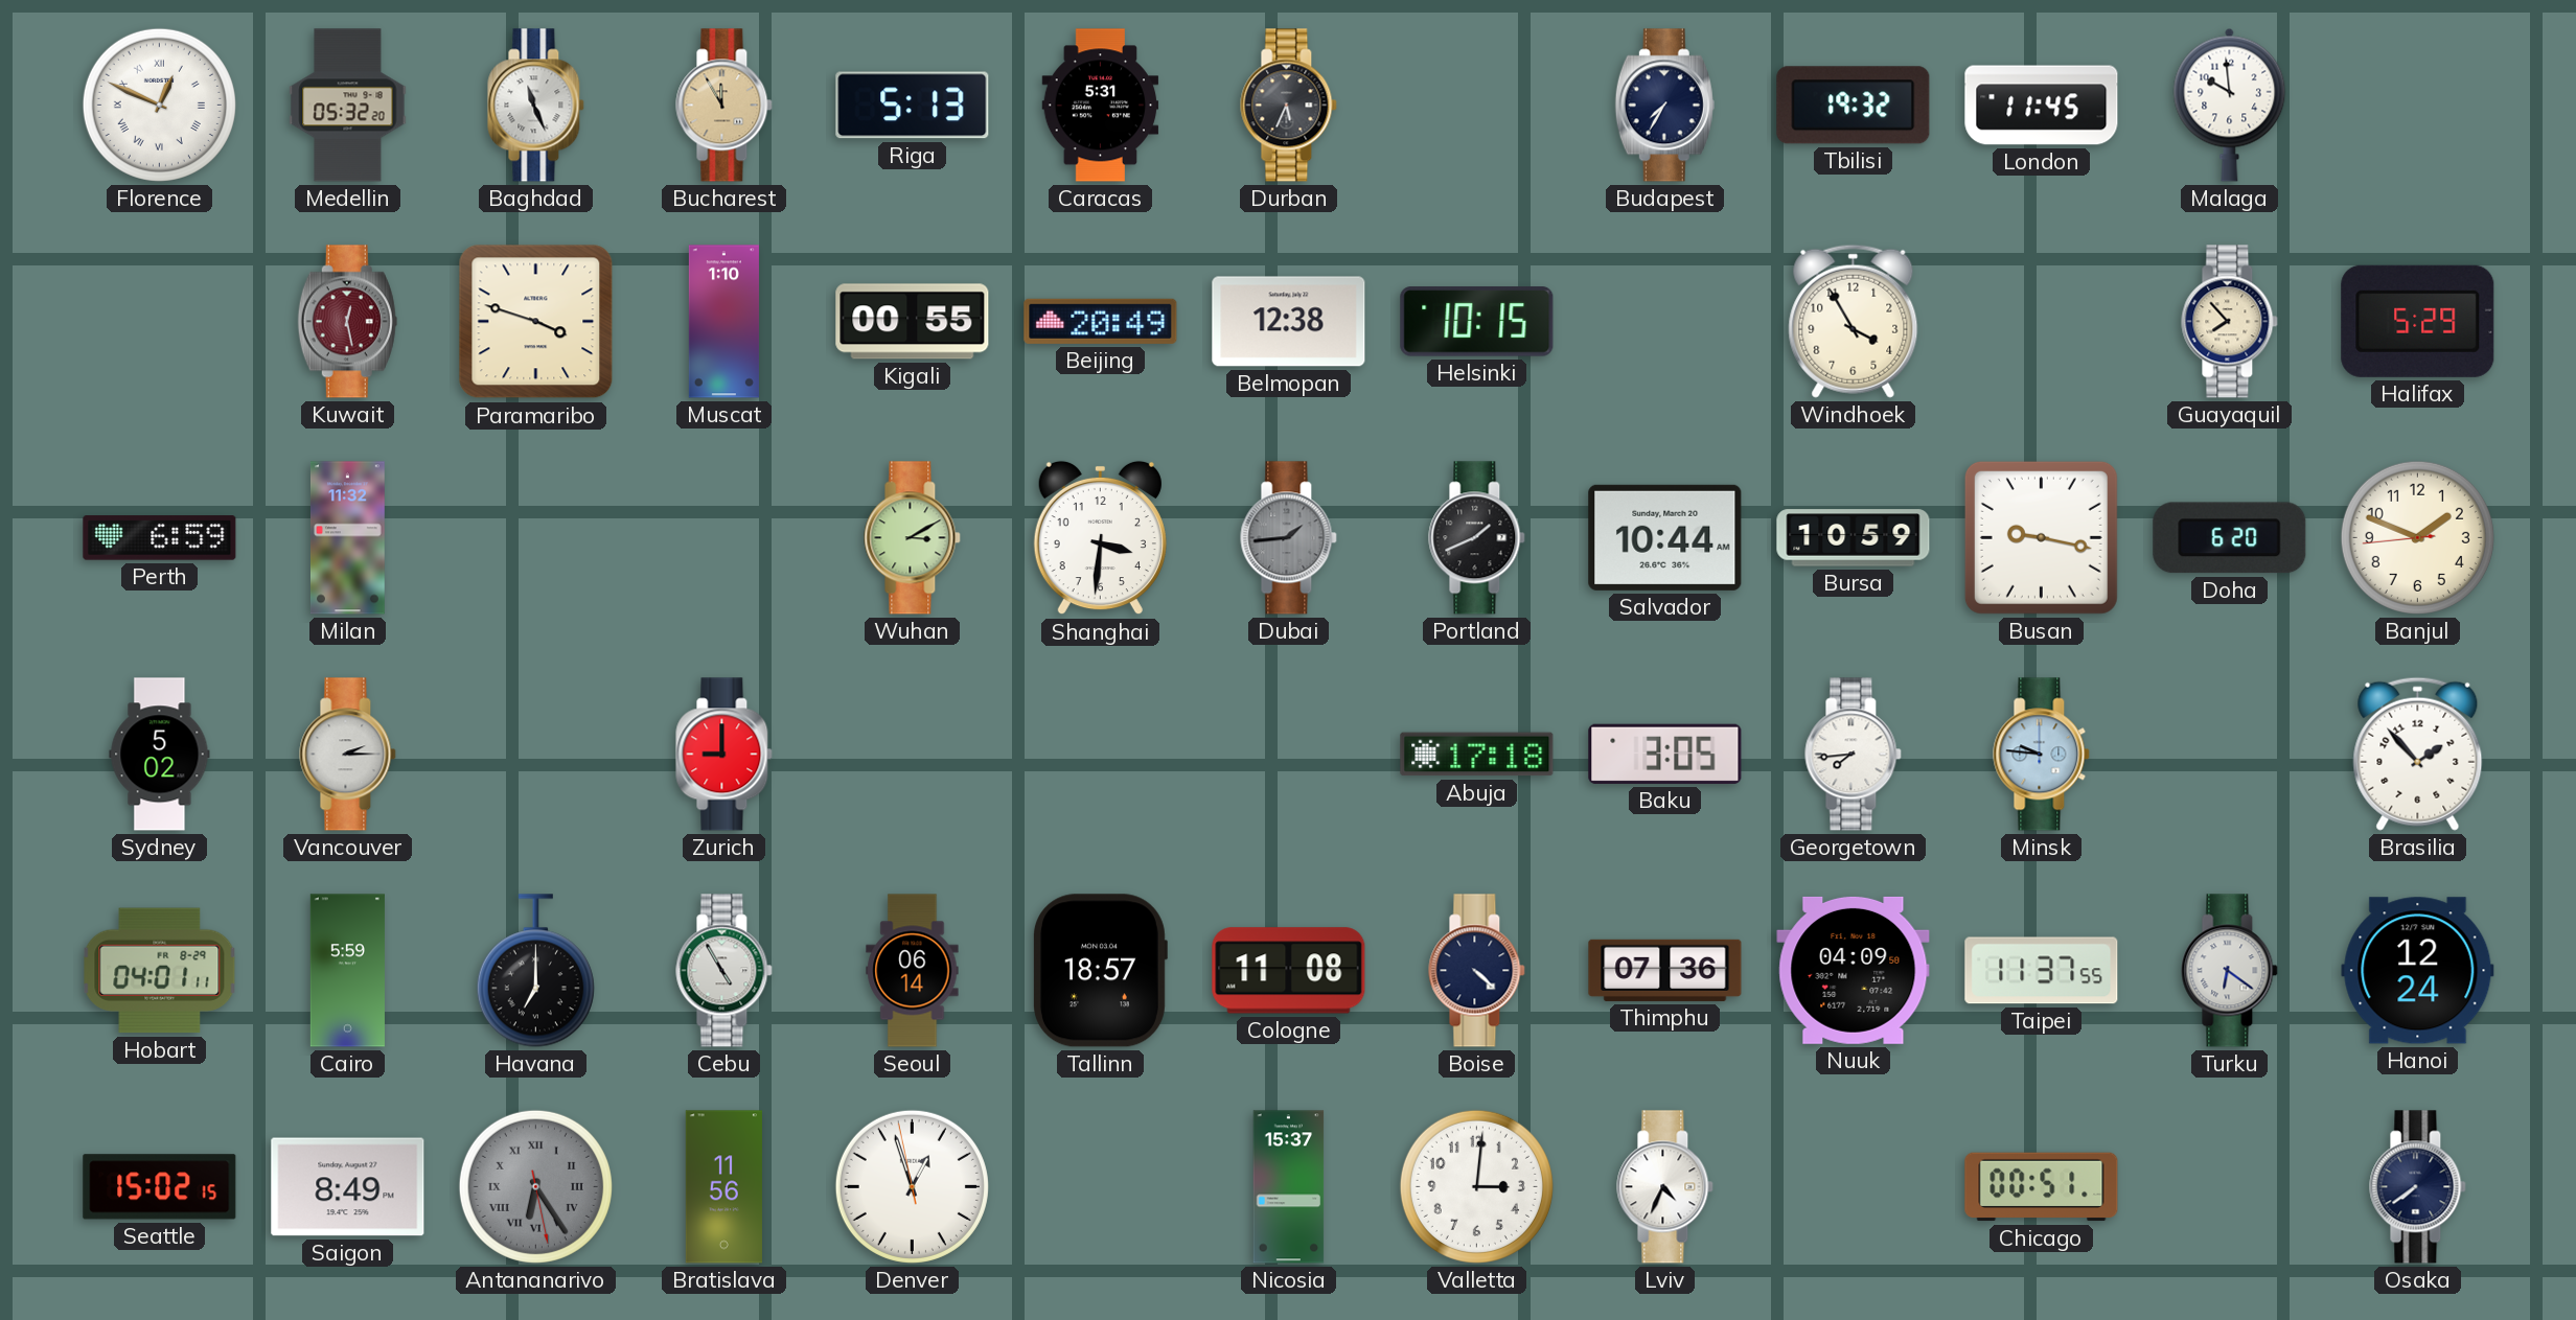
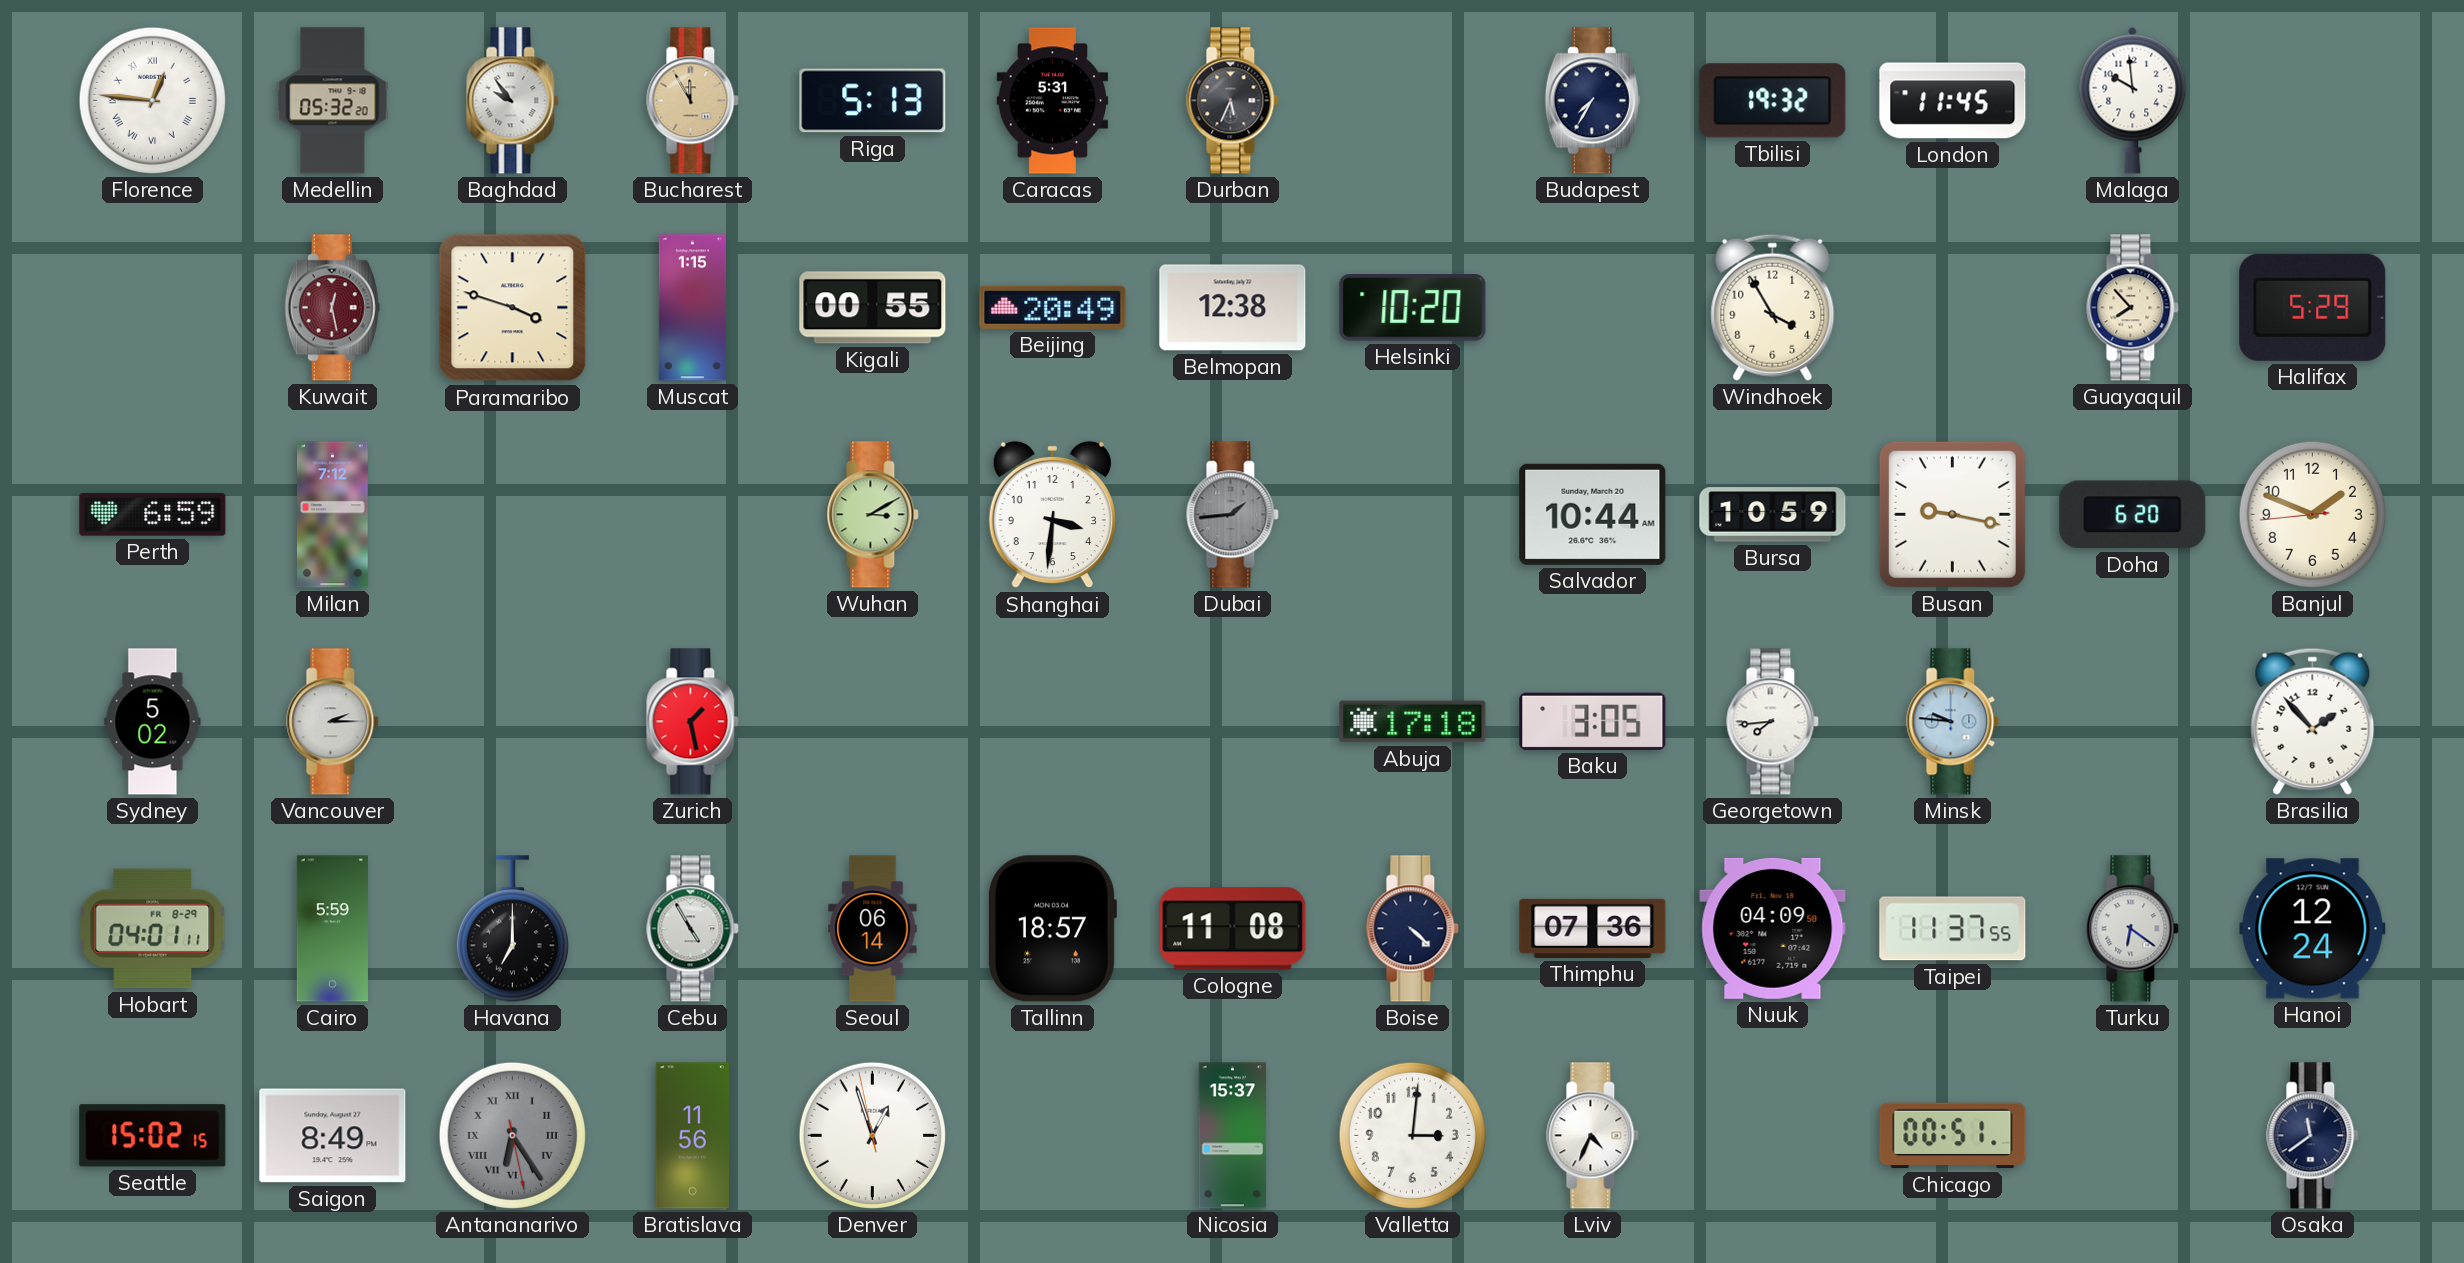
Florence: 12:49 -> 12:46
Baghdad: 11:26 -> 9:54
Muscat: 1:10 -> 1:15
Helsinki: 10:15 -> 10:20
Milan: 11:32 -> 7:12
Portland: 1:41 -> none
Zurich: 9:00 -> 1:28
Osaka: 7:39 -> 11:39
